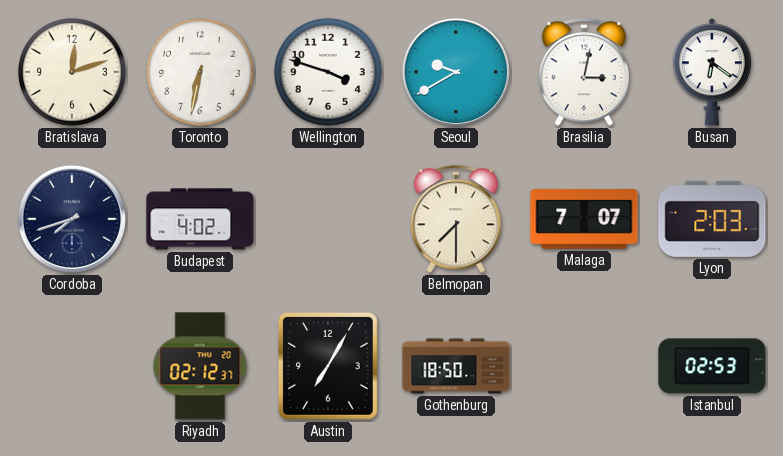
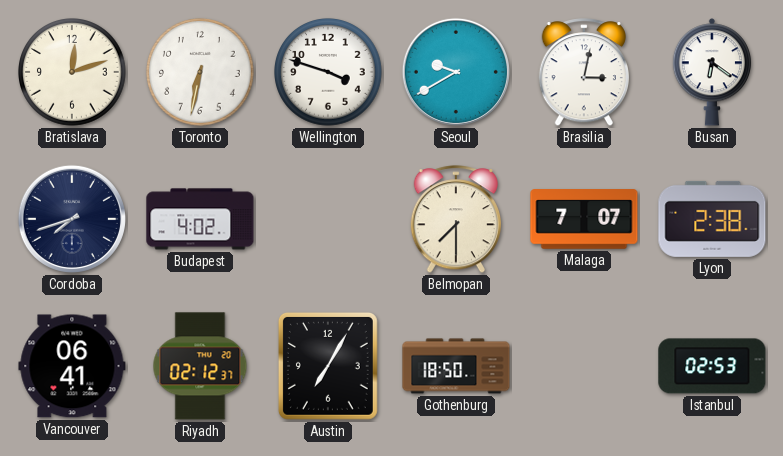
Lyon: 2:03 -> 2:38
Vancouver: none -> 06:41
